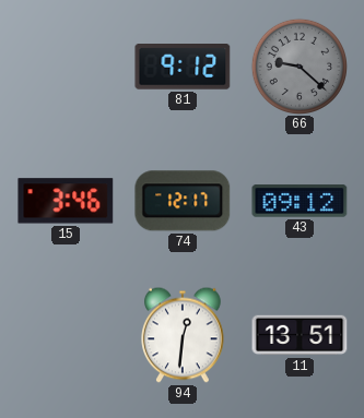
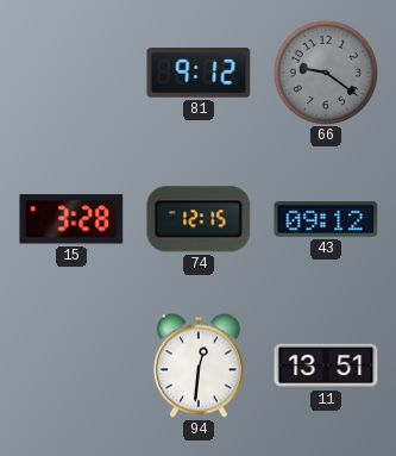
66: 9:22 -> 9:21
15: 3:46 -> 3:28
74: 12:17 -> 12:15
